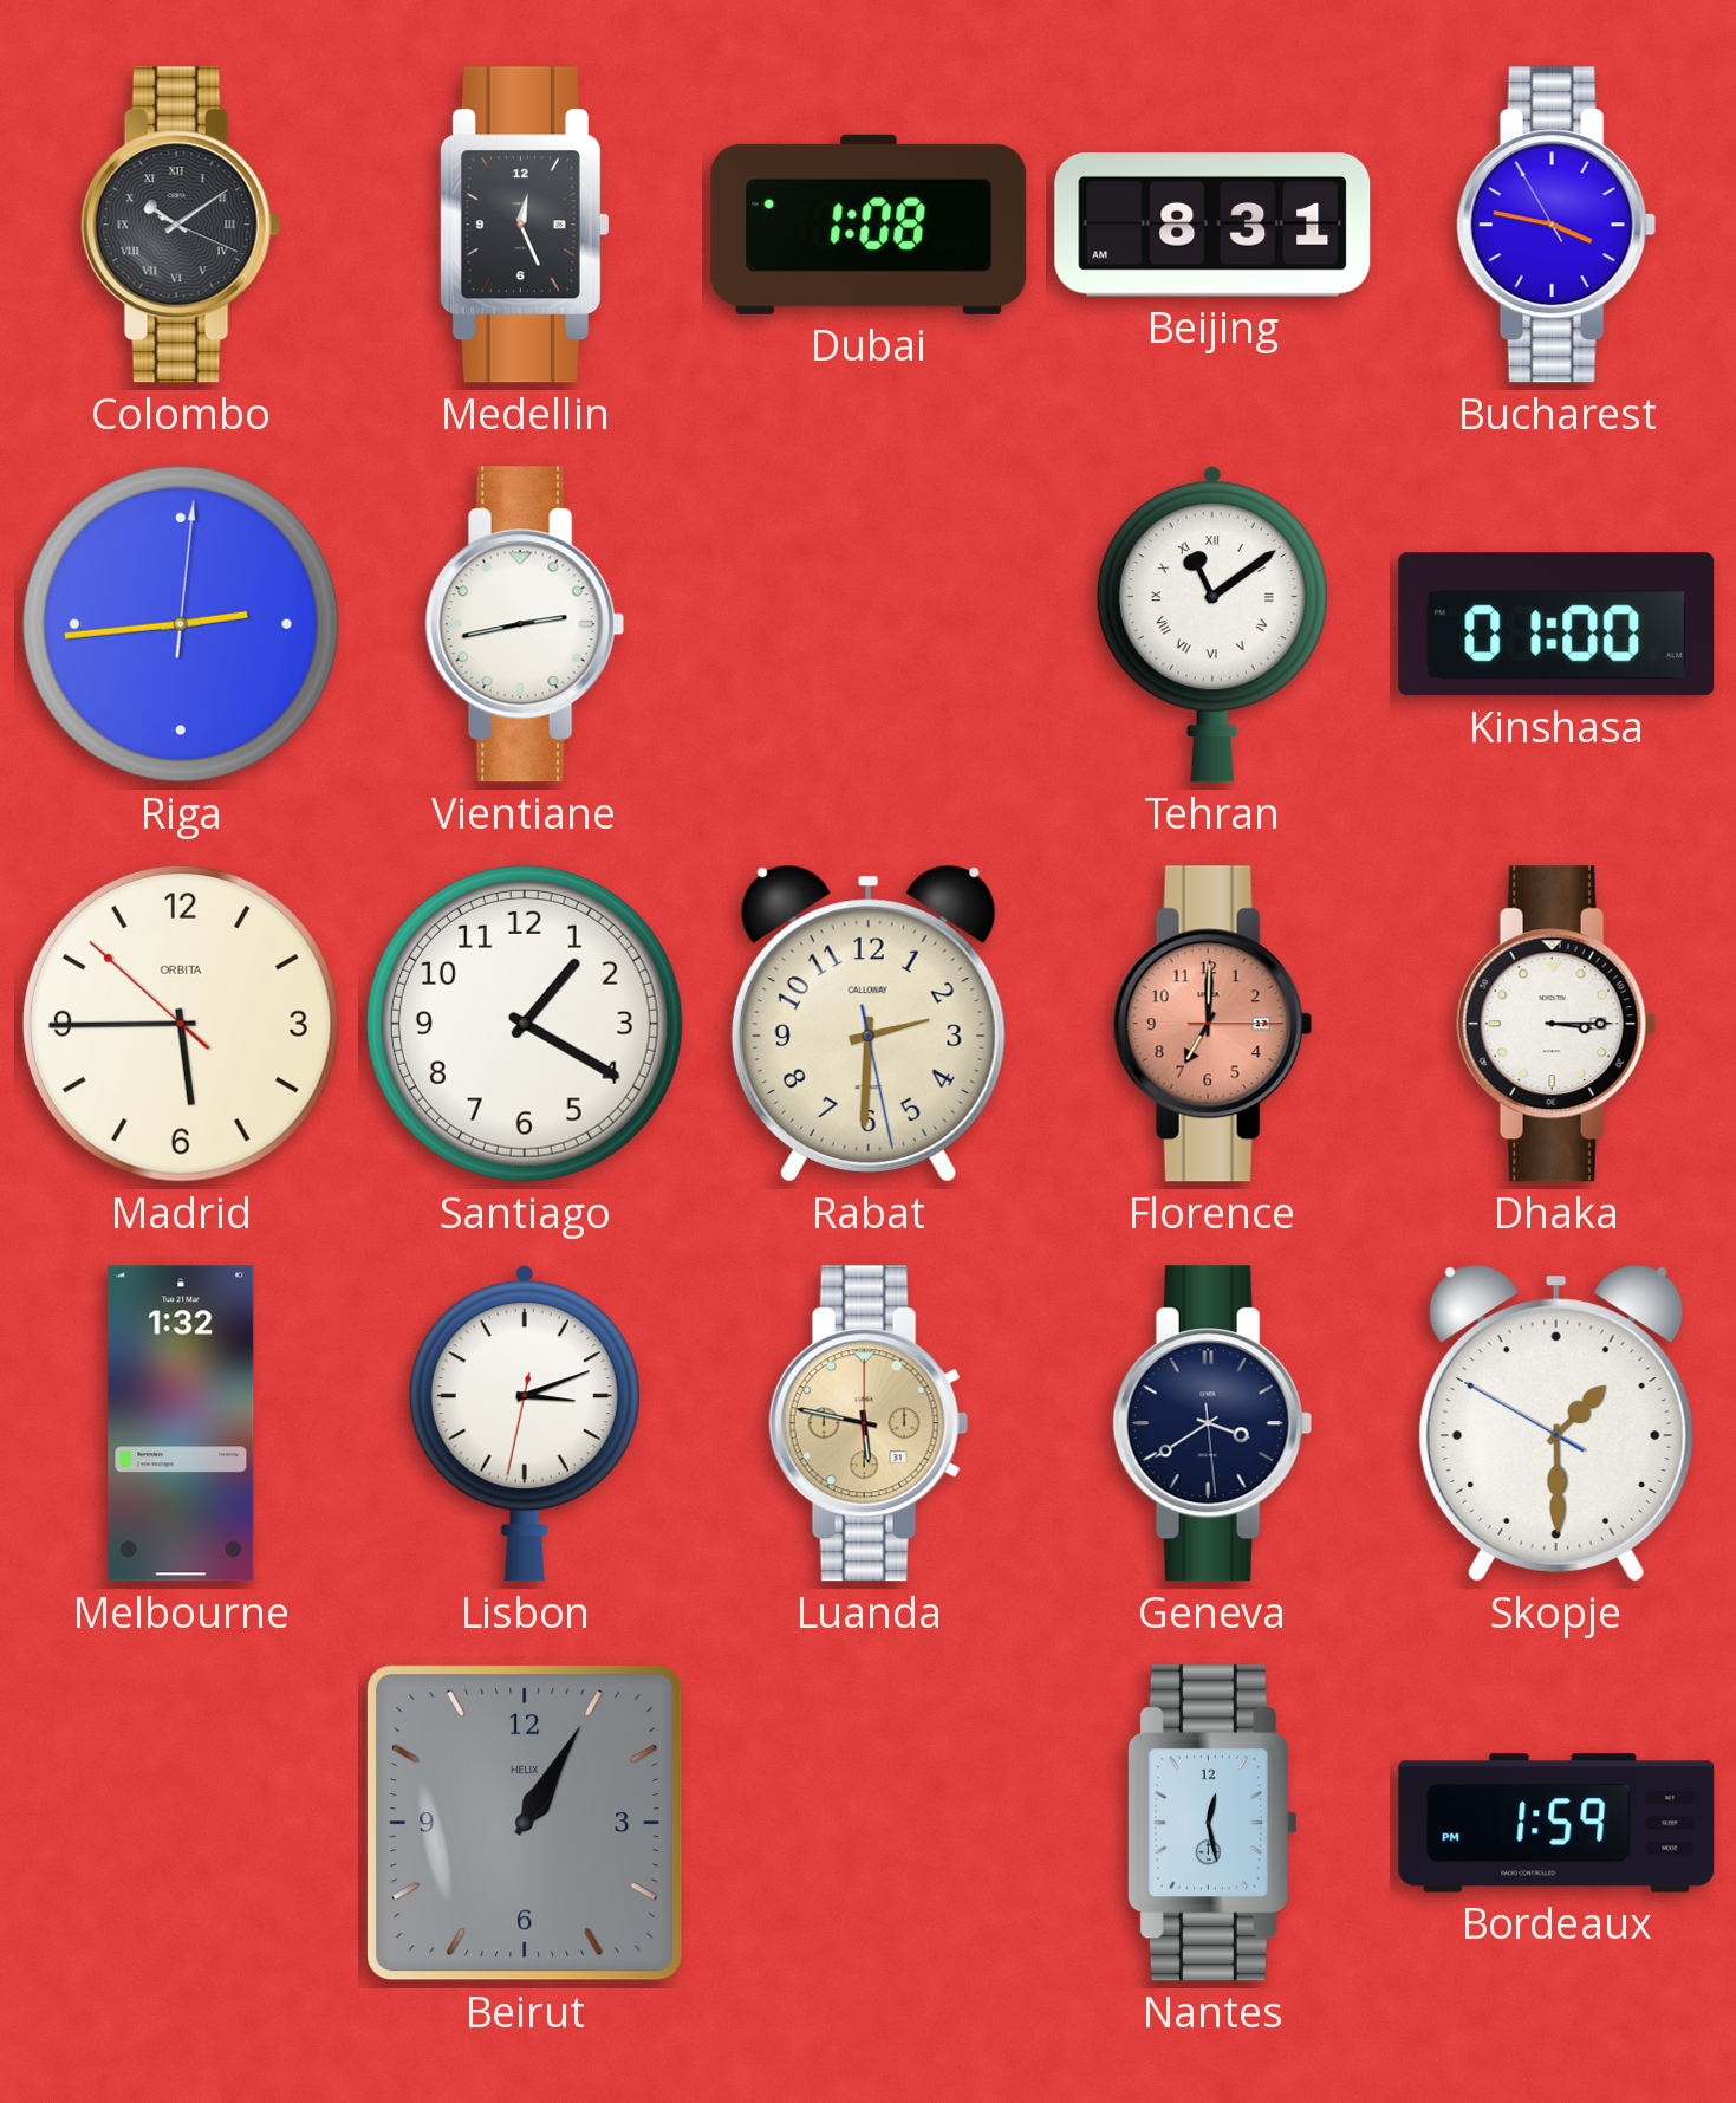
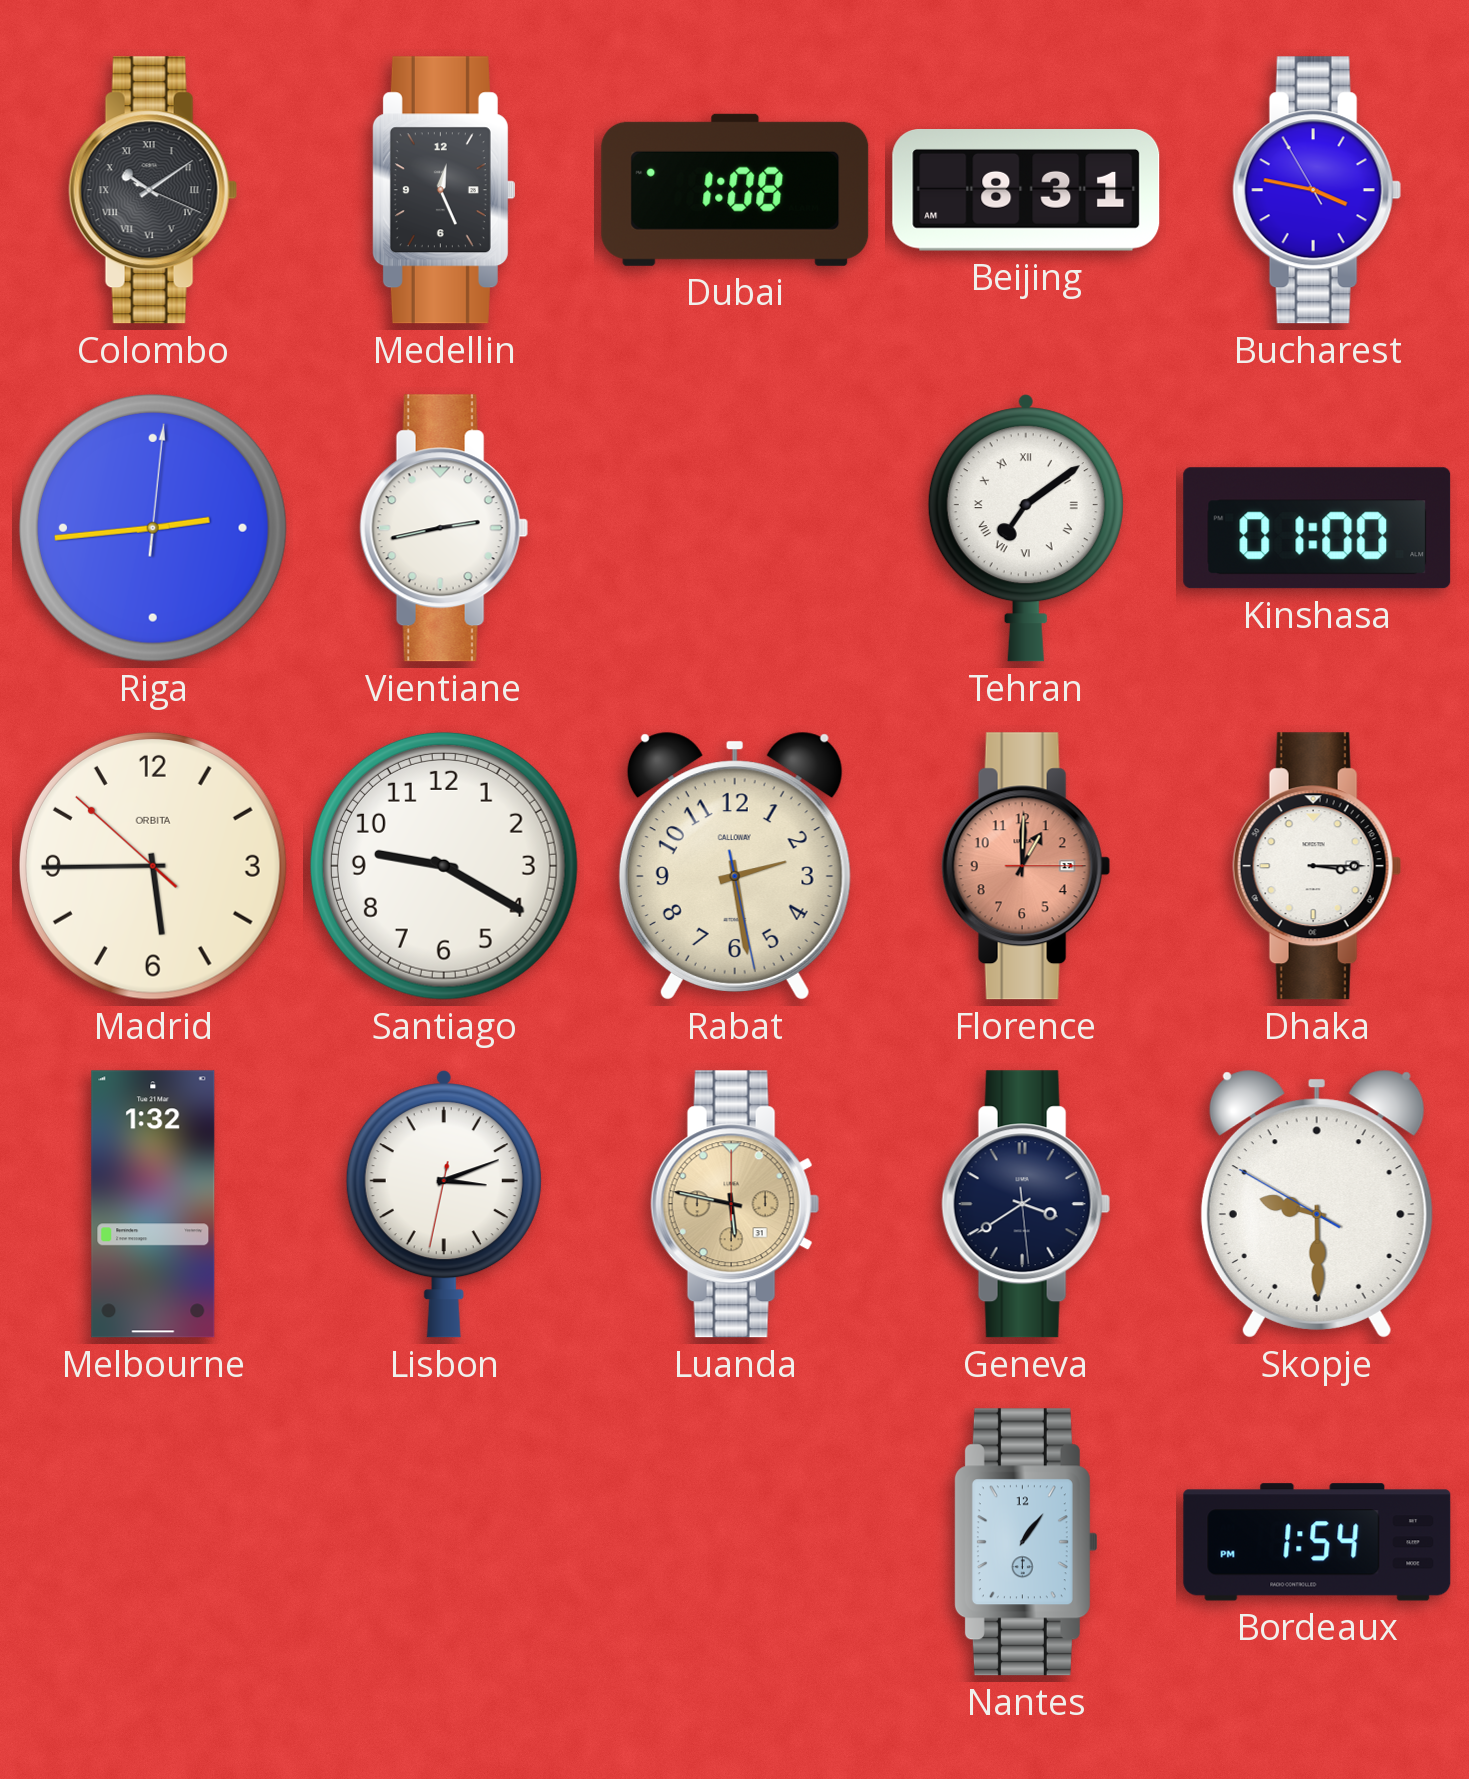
Tehran: 11:09 -> 7:09
Santiago: 1:20 -> 9:20
Rabat: 2:30 -> 2:28
Florence: 7:00 -> 1:00
Skopje: 1:29 -> 9:29
Beirut: 1:05 -> none
Nantes: 12:28 -> 1:06
Bordeaux: 1:59 -> 1:54
